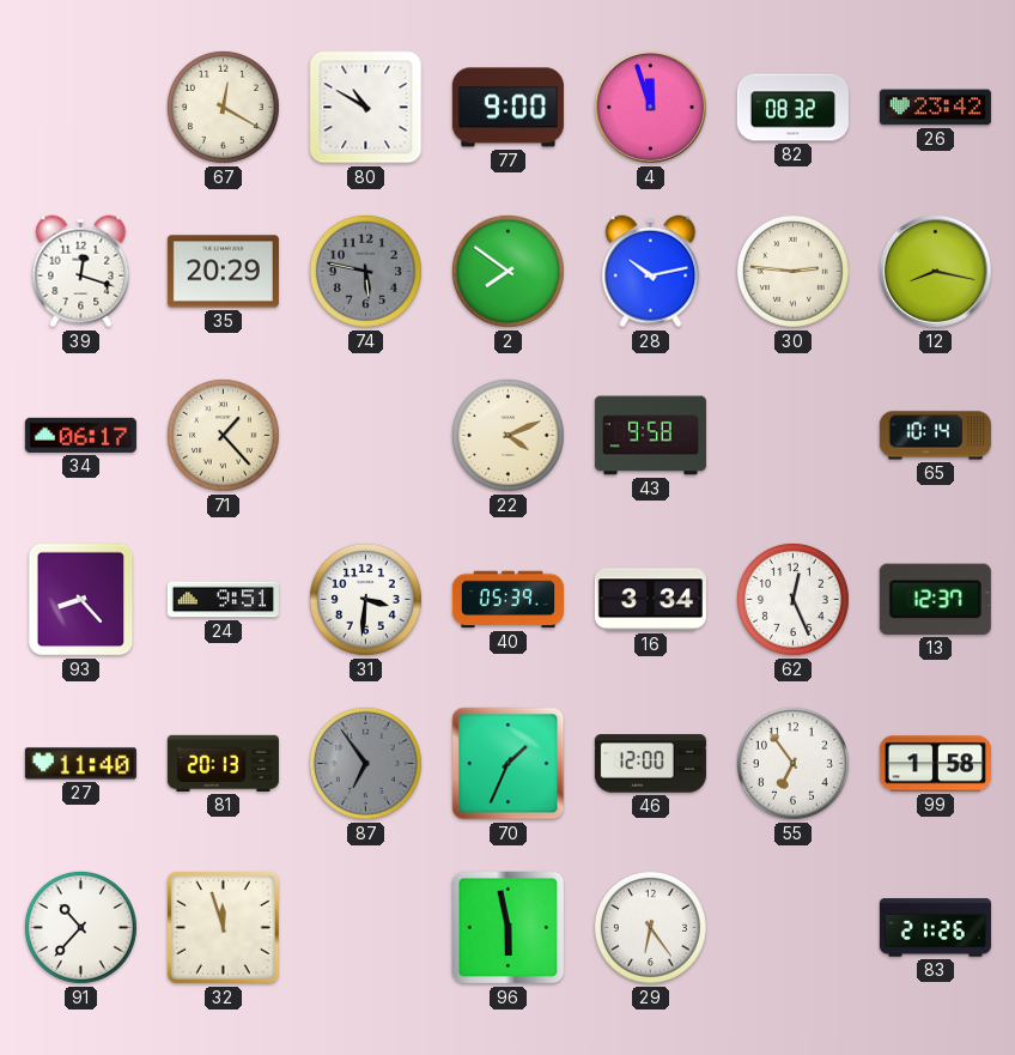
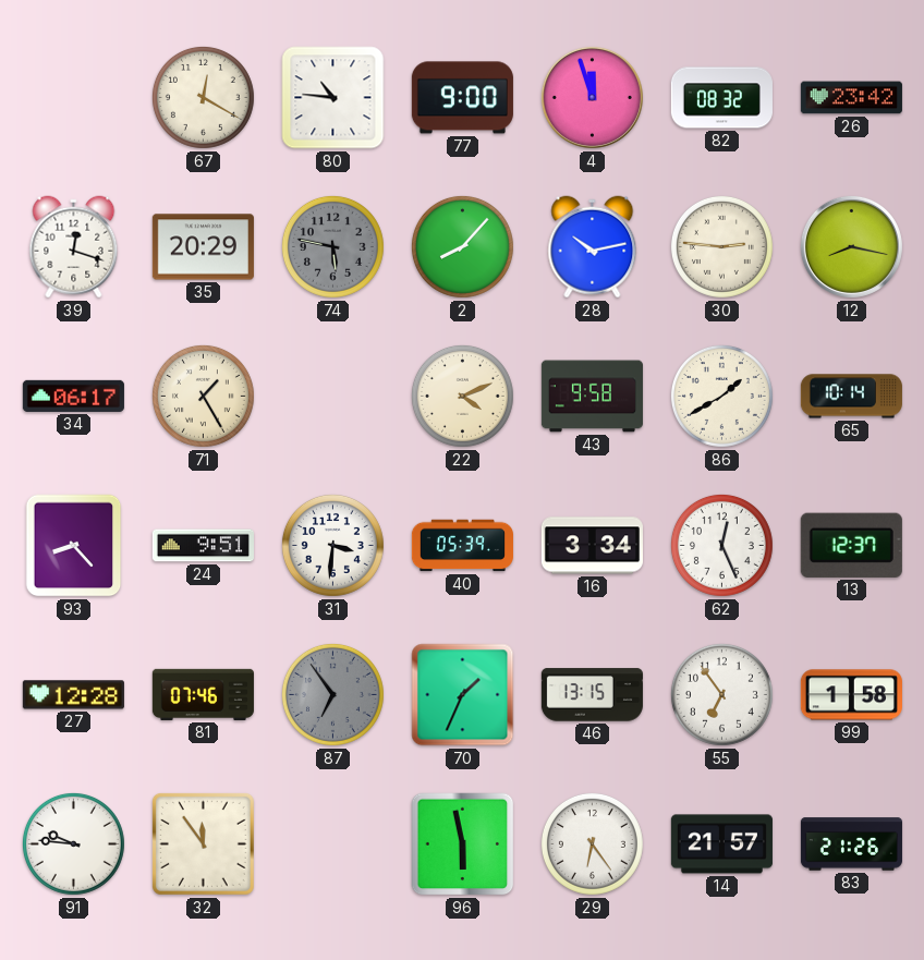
80: 10:50 -> 10:46
2: 7:51 -> 8:07
71: 1:23 -> 1:25
86: none -> 1:40
27: 11:40 -> 12:28
81: 20:13 -> 07:46
46: 12:00 -> 13:15
91: 10:37 -> 9:46
32: 11:57 -> 11:54
14: none -> 21:57
